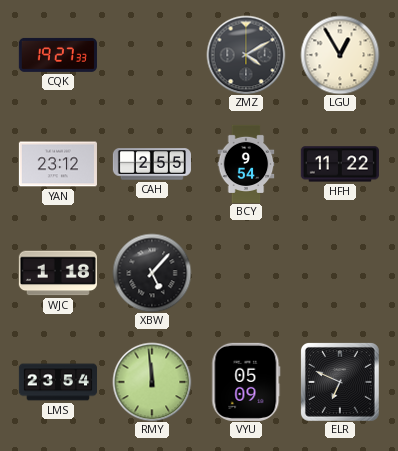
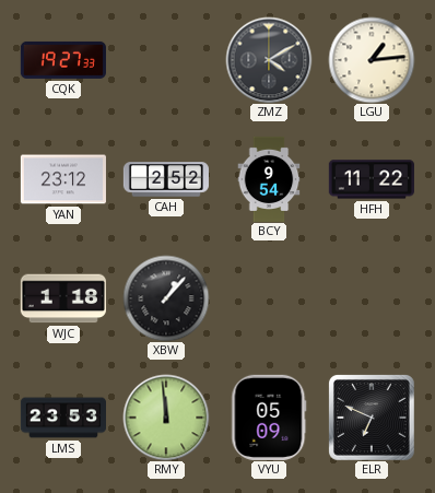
LGU: 12:55 -> 1:14
CAH: 2:55 -> 2:52
XBW: 5:07 -> 1:07
LMS: 23:54 -> 23:53
